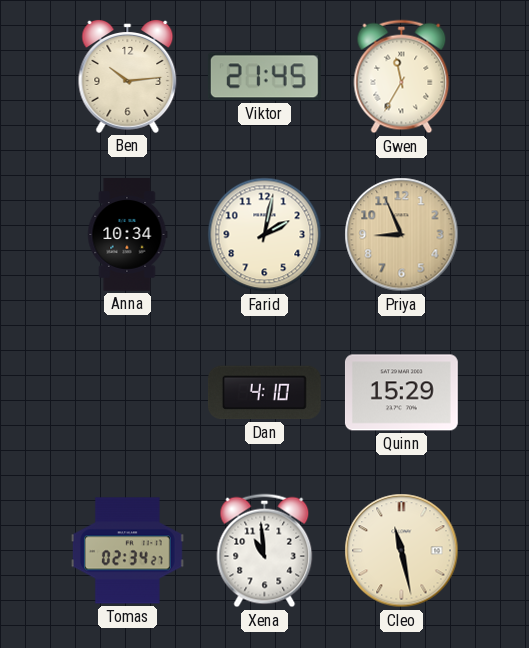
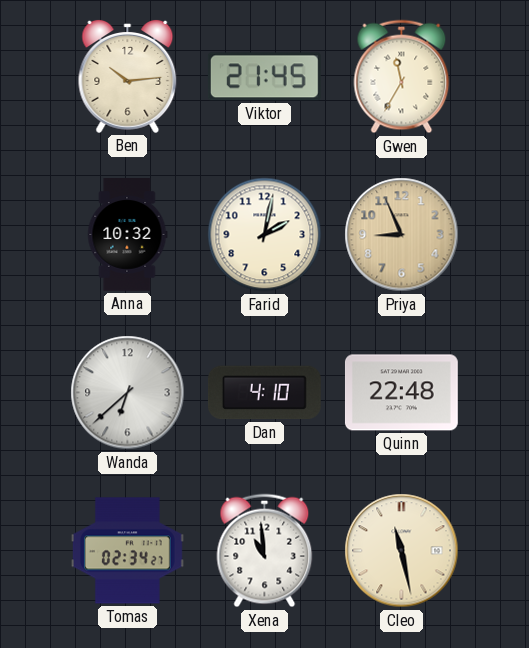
Anna: 10:34 -> 10:32
Wanda: none -> 6:38
Quinn: 15:29 -> 22:48
